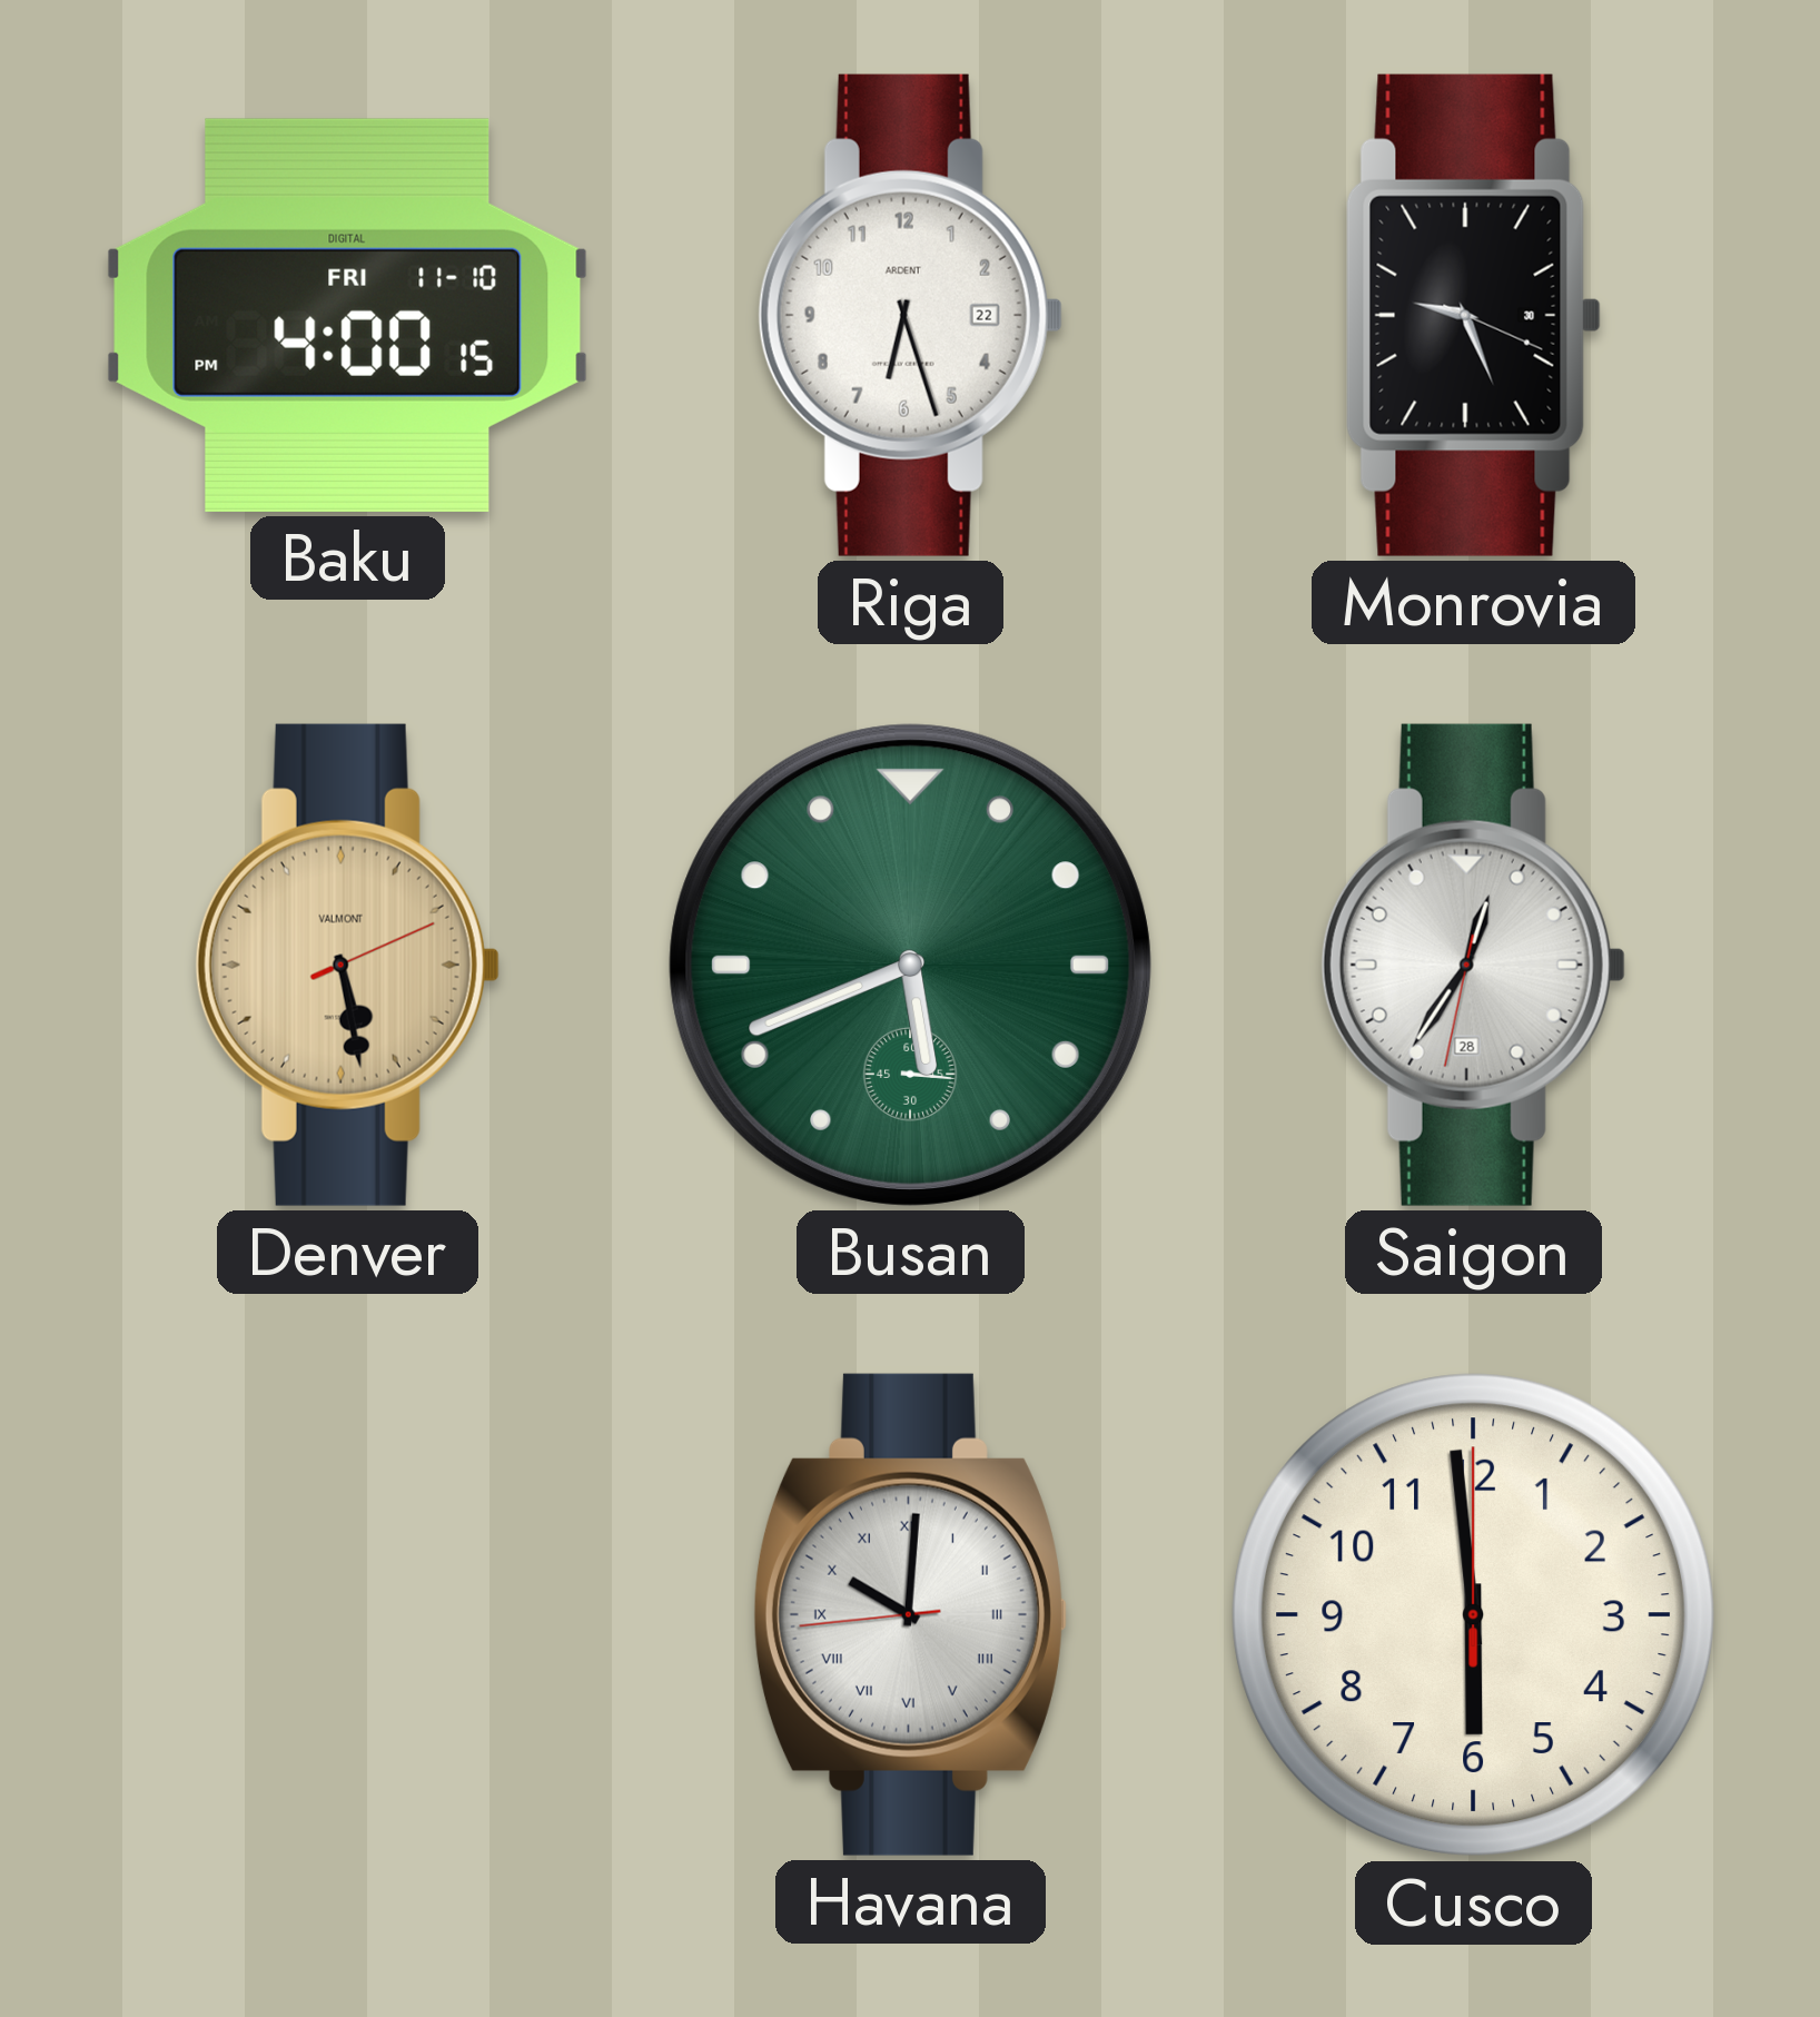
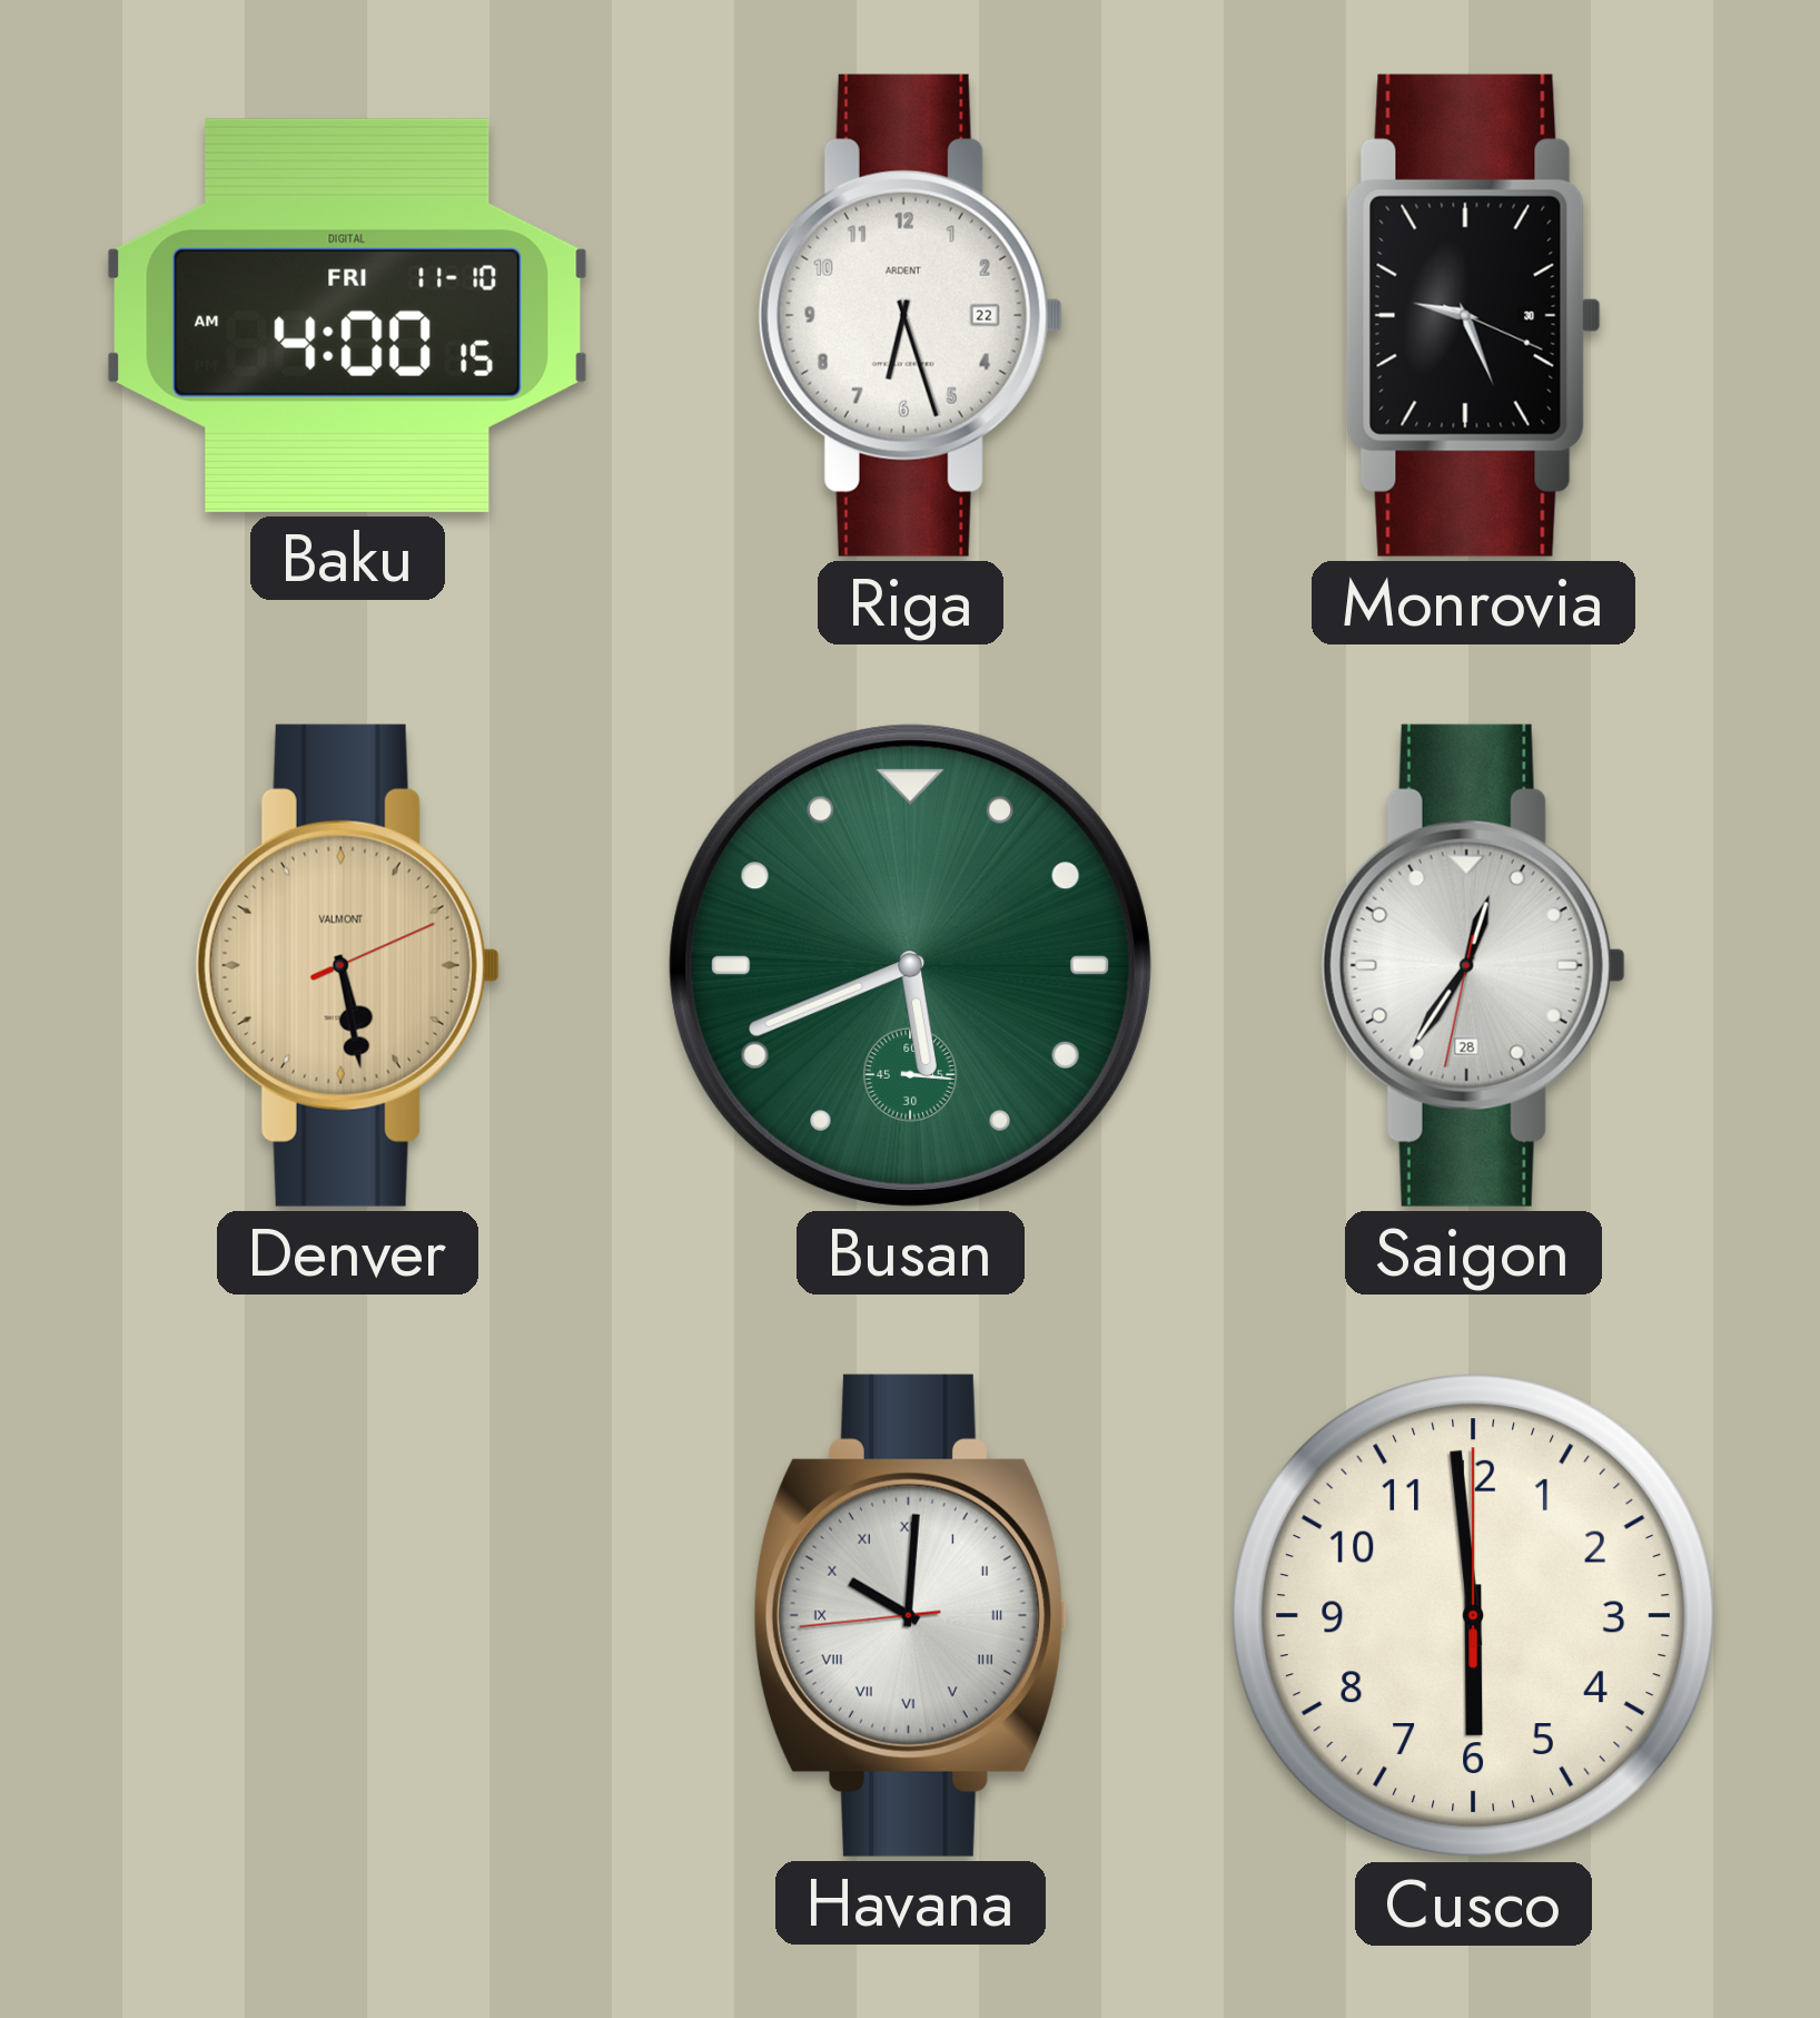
Baku: 4:00:15 PM -> 4:00:15 AM
